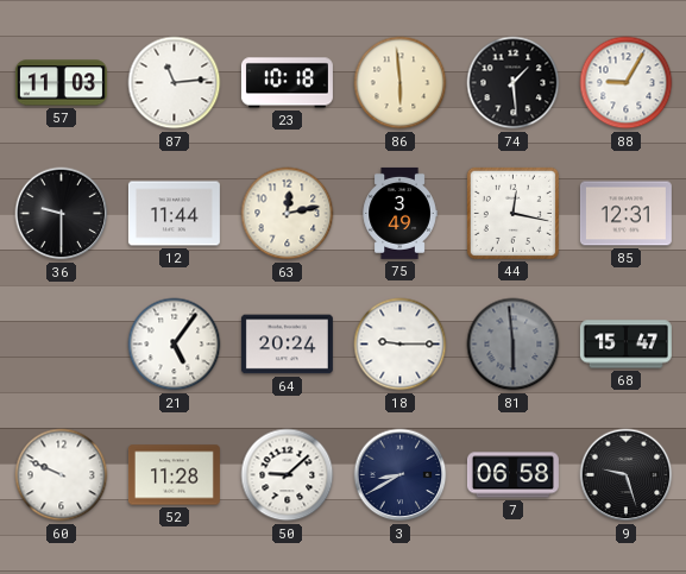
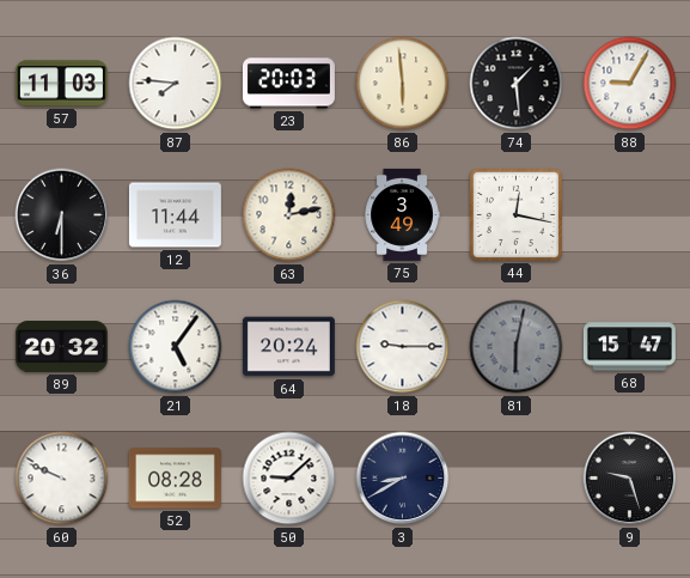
87: 11:14 -> 7:46
23: 10:18 -> 20:03
36: 9:30 -> 6:30
85: 12:31 -> none
89: none -> 20:32
81: 5:59 -> 6:02
52: 11:28 -> 08:28
7: 06:58 -> none
